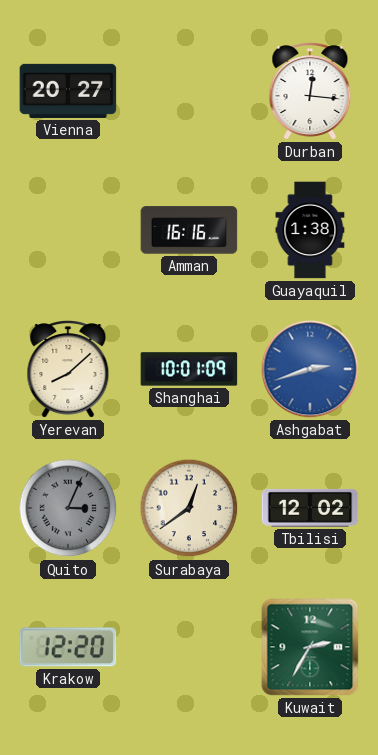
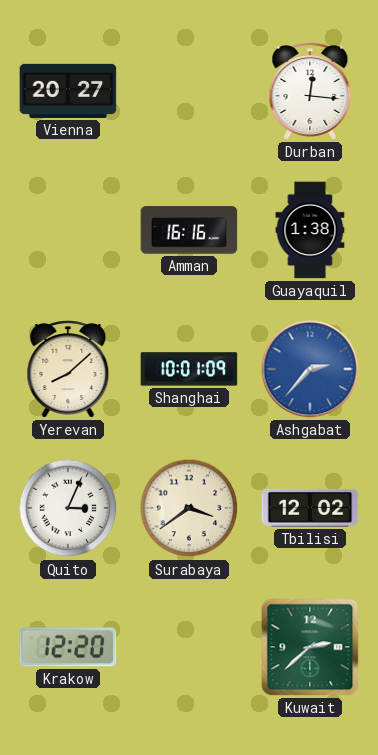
Ashgabat: 2:42 -> 2:37
Quito dial: grey -> white
Surabaya: 12:39 -> 3:39
Kuwait: 2:35 -> 2:38
